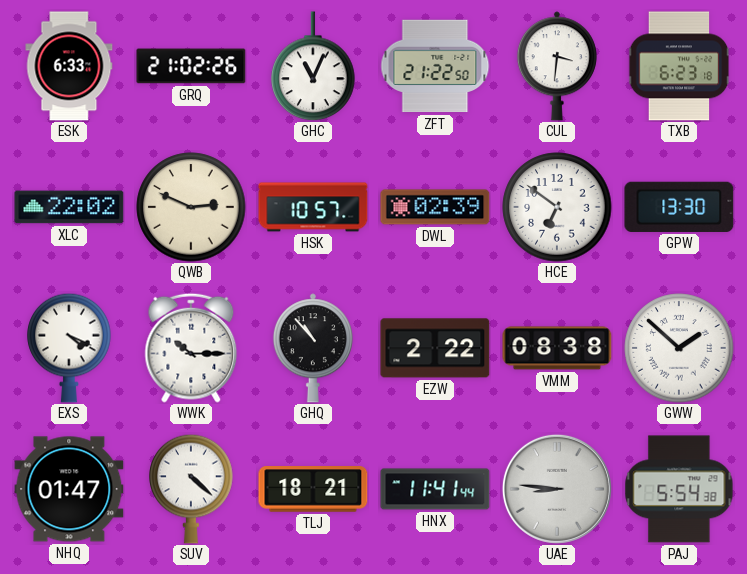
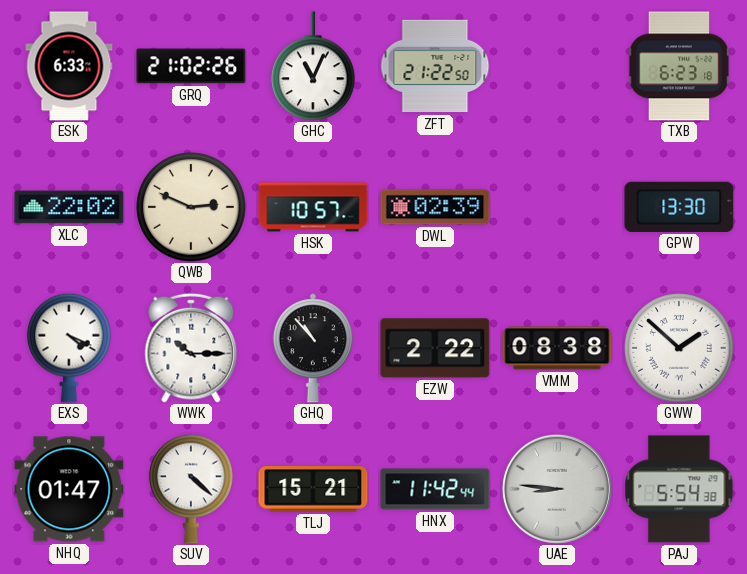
CUL: 3:31 -> none
HCE: 6:51 -> none
TLJ: 18:21 -> 15:21
HNX: 11:41 -> 11:42
